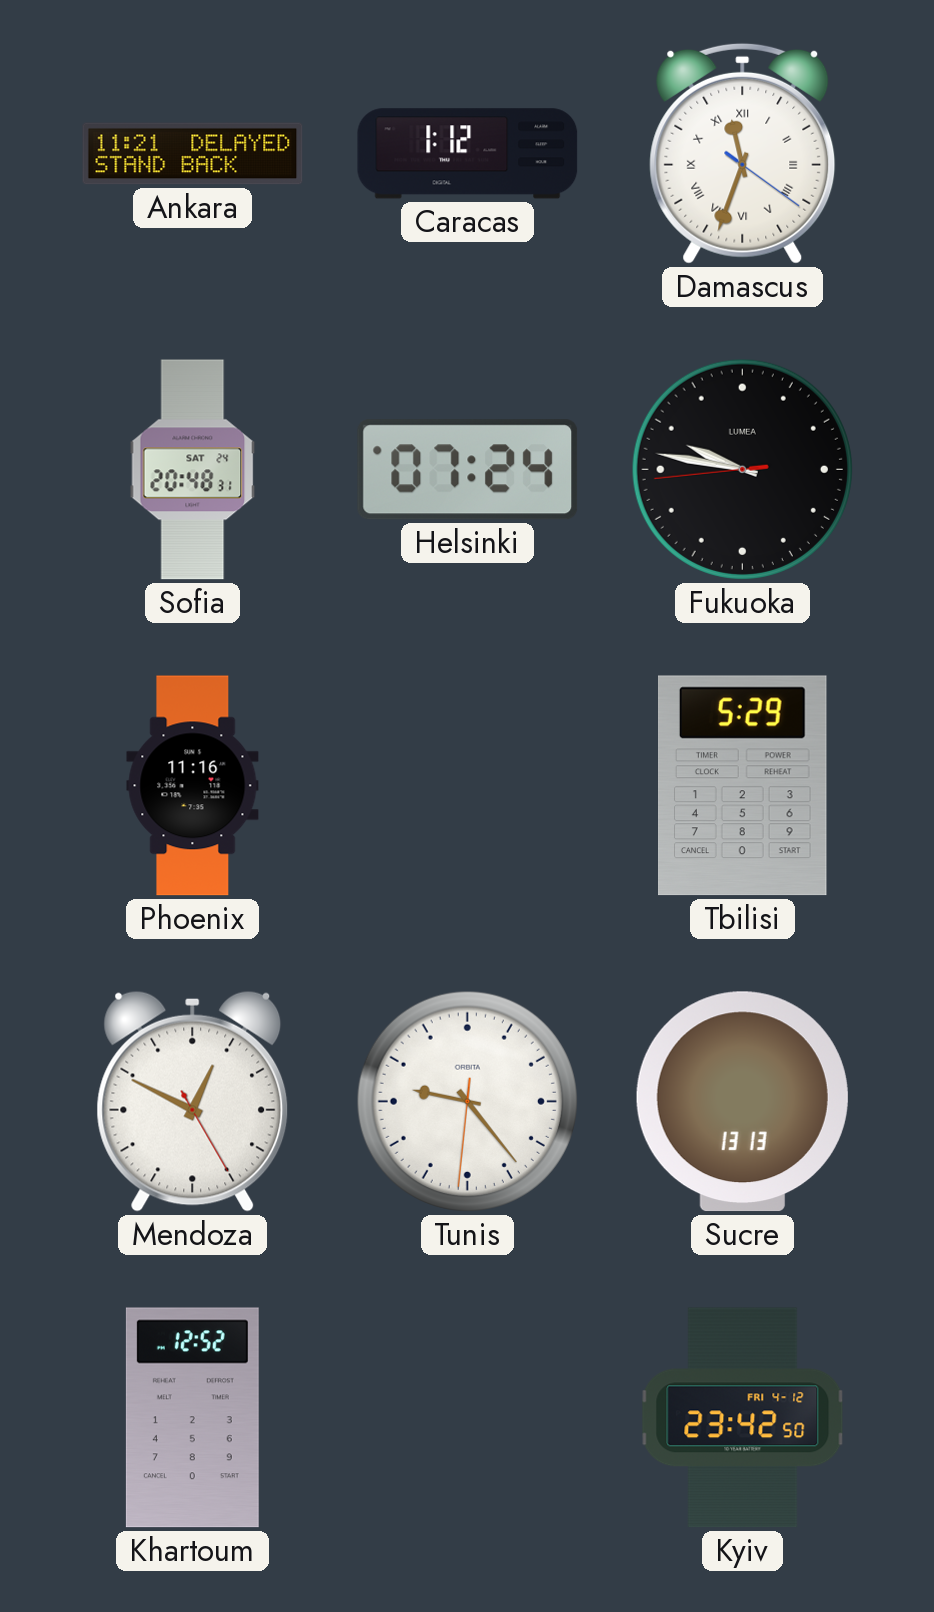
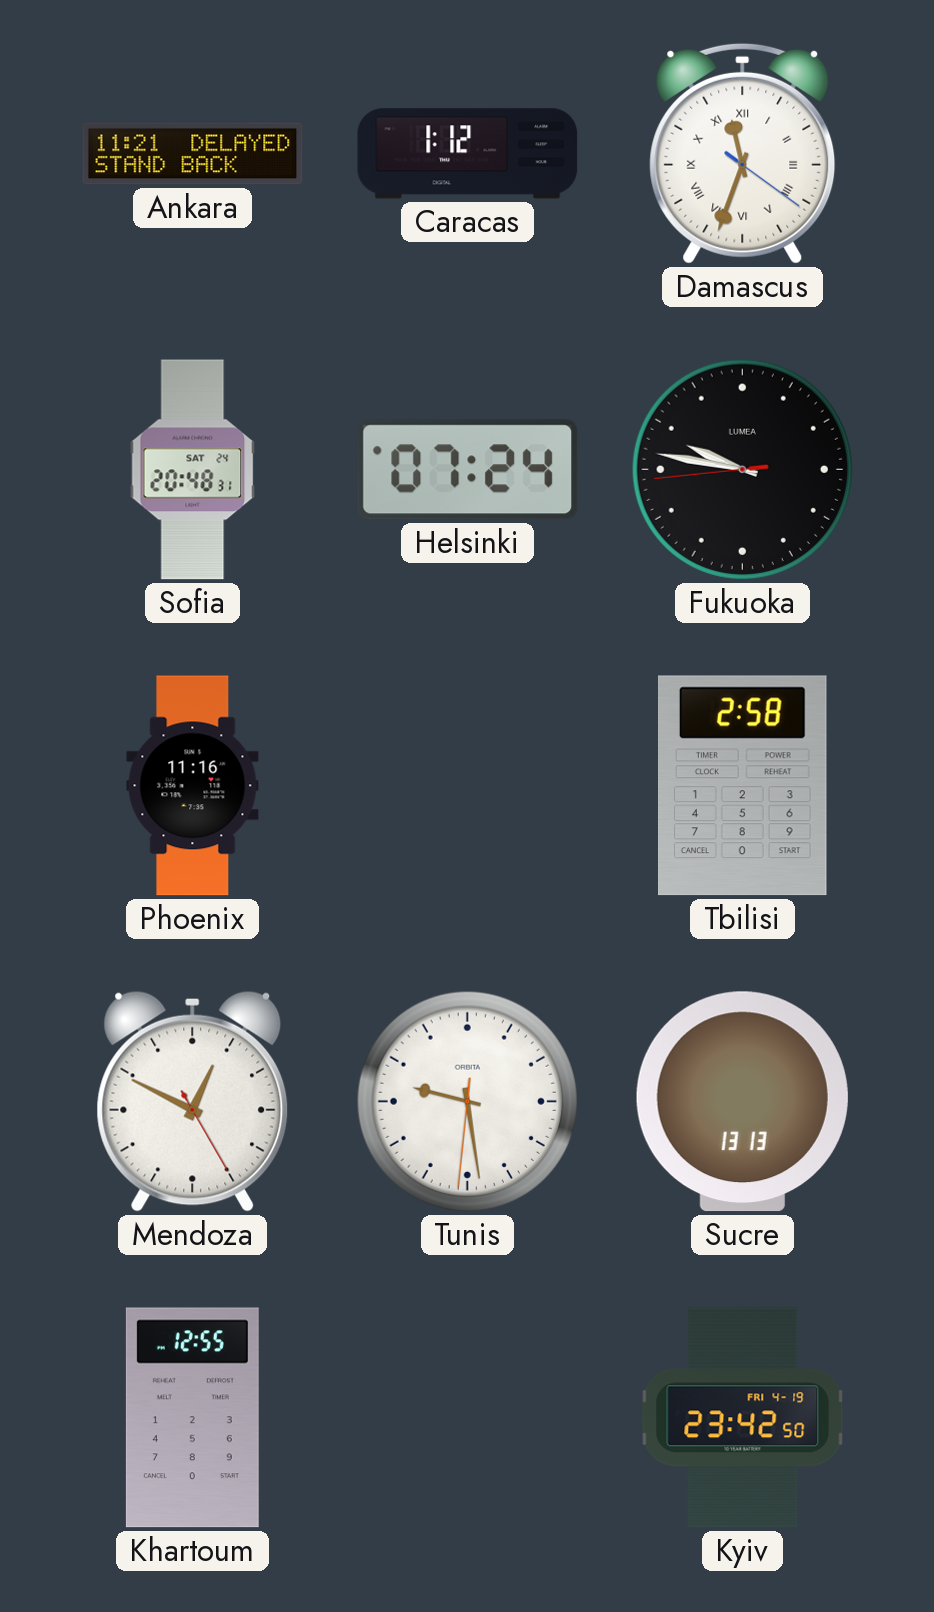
Tbilisi: 5:29 -> 2:58
Tunis: 9:23 -> 9:28
Khartoum: 12:52 -> 12:55
Kyiv date: FRI 4-12 -> FRI 4-19
